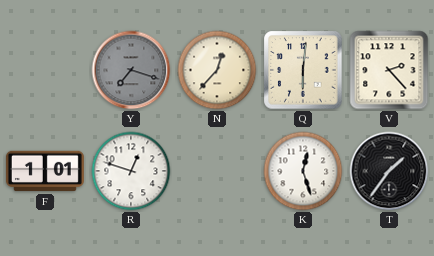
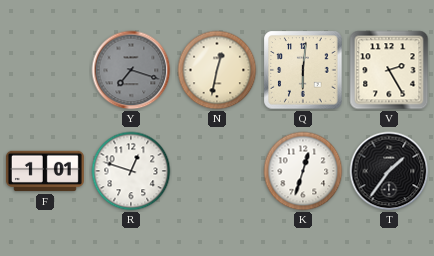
N: 12:37 -> 12:32
V: 2:23 -> 2:25
K: 12:27 -> 12:33
